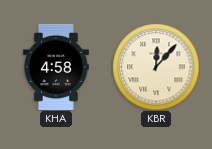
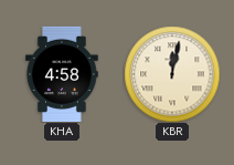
KBR: 12:07 -> 12:02
